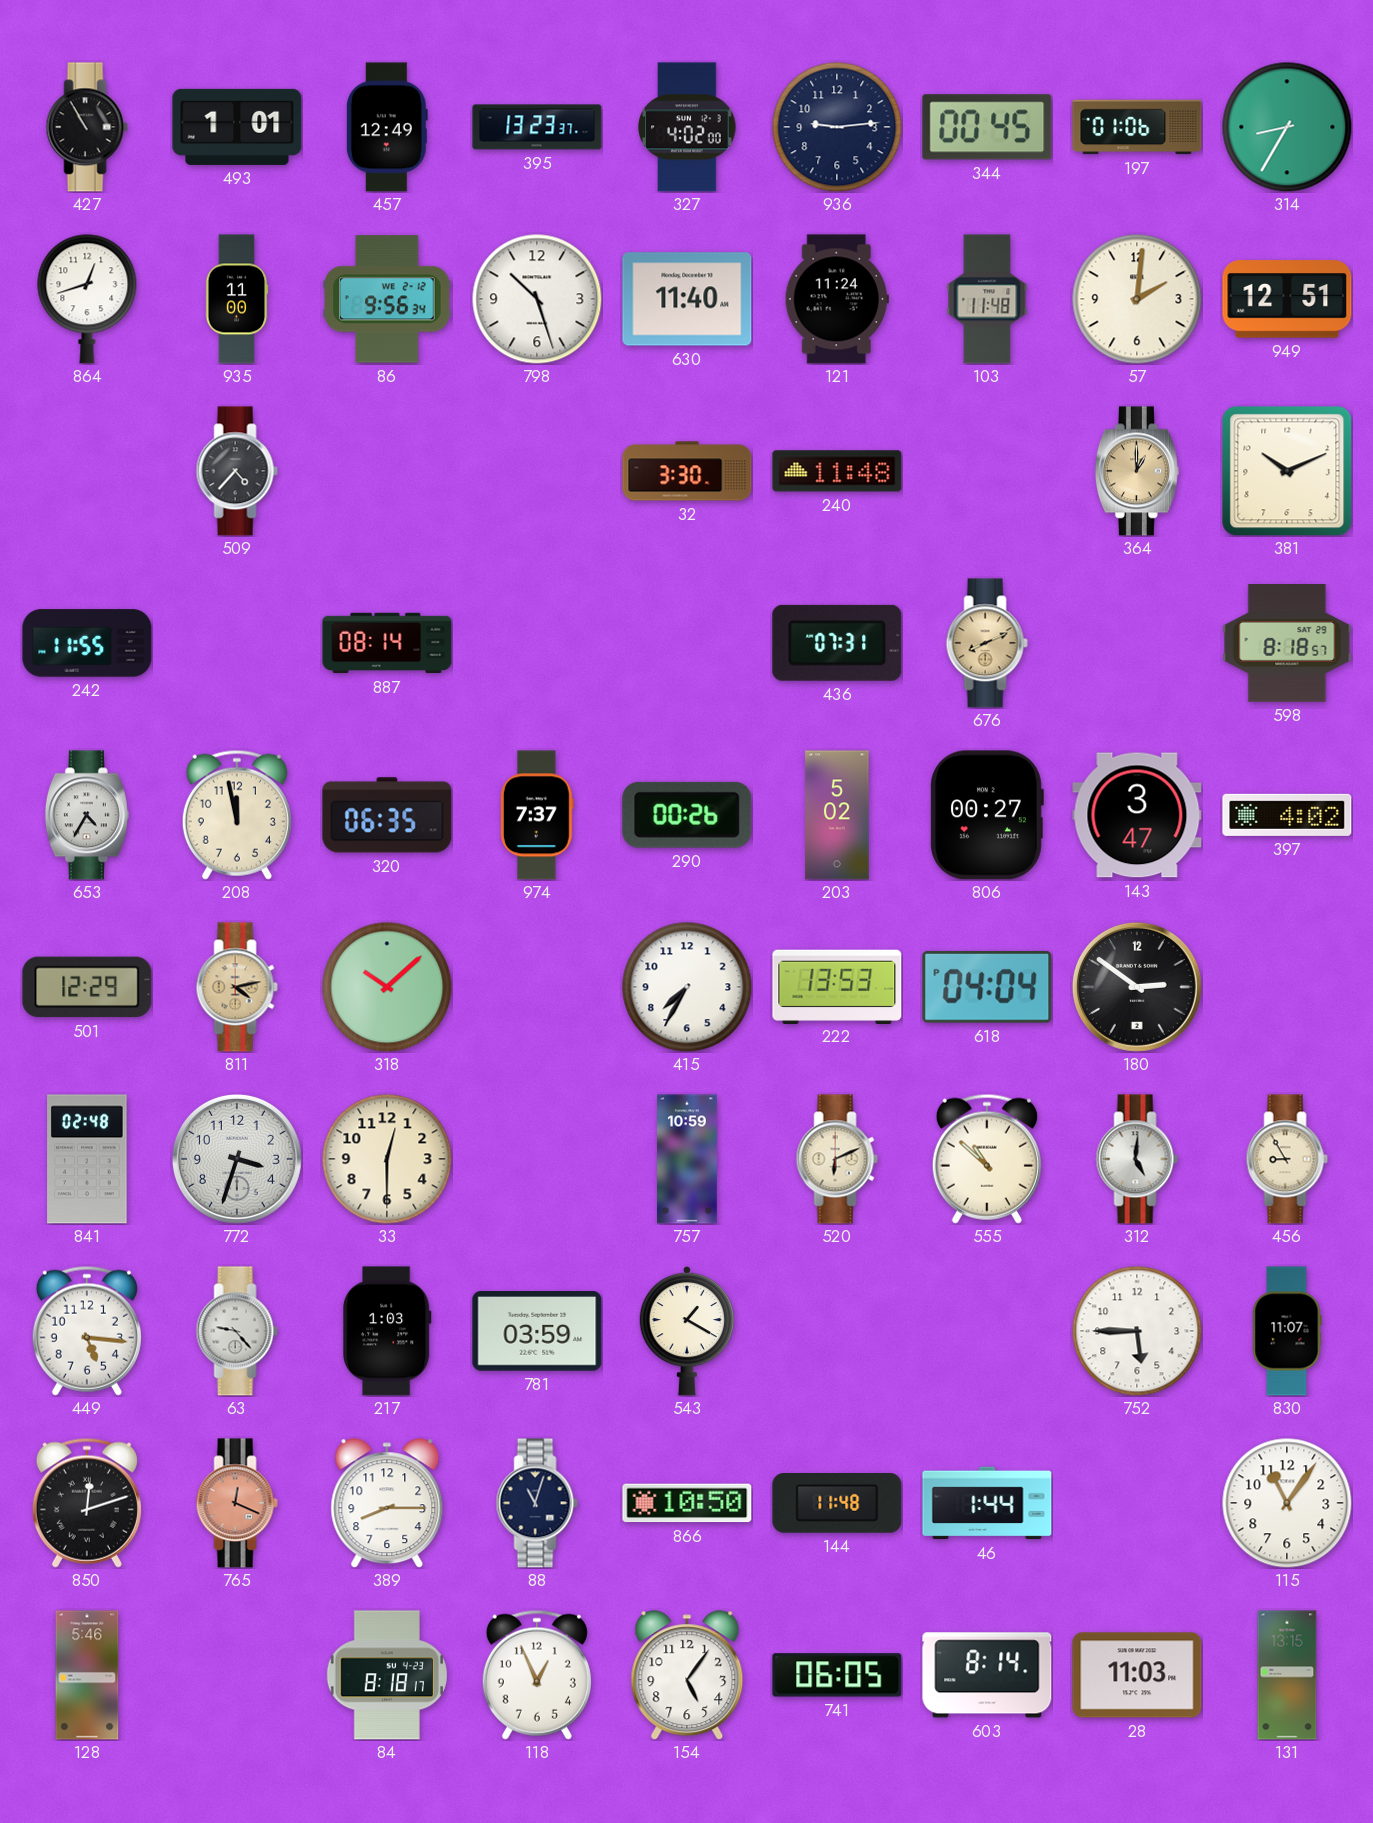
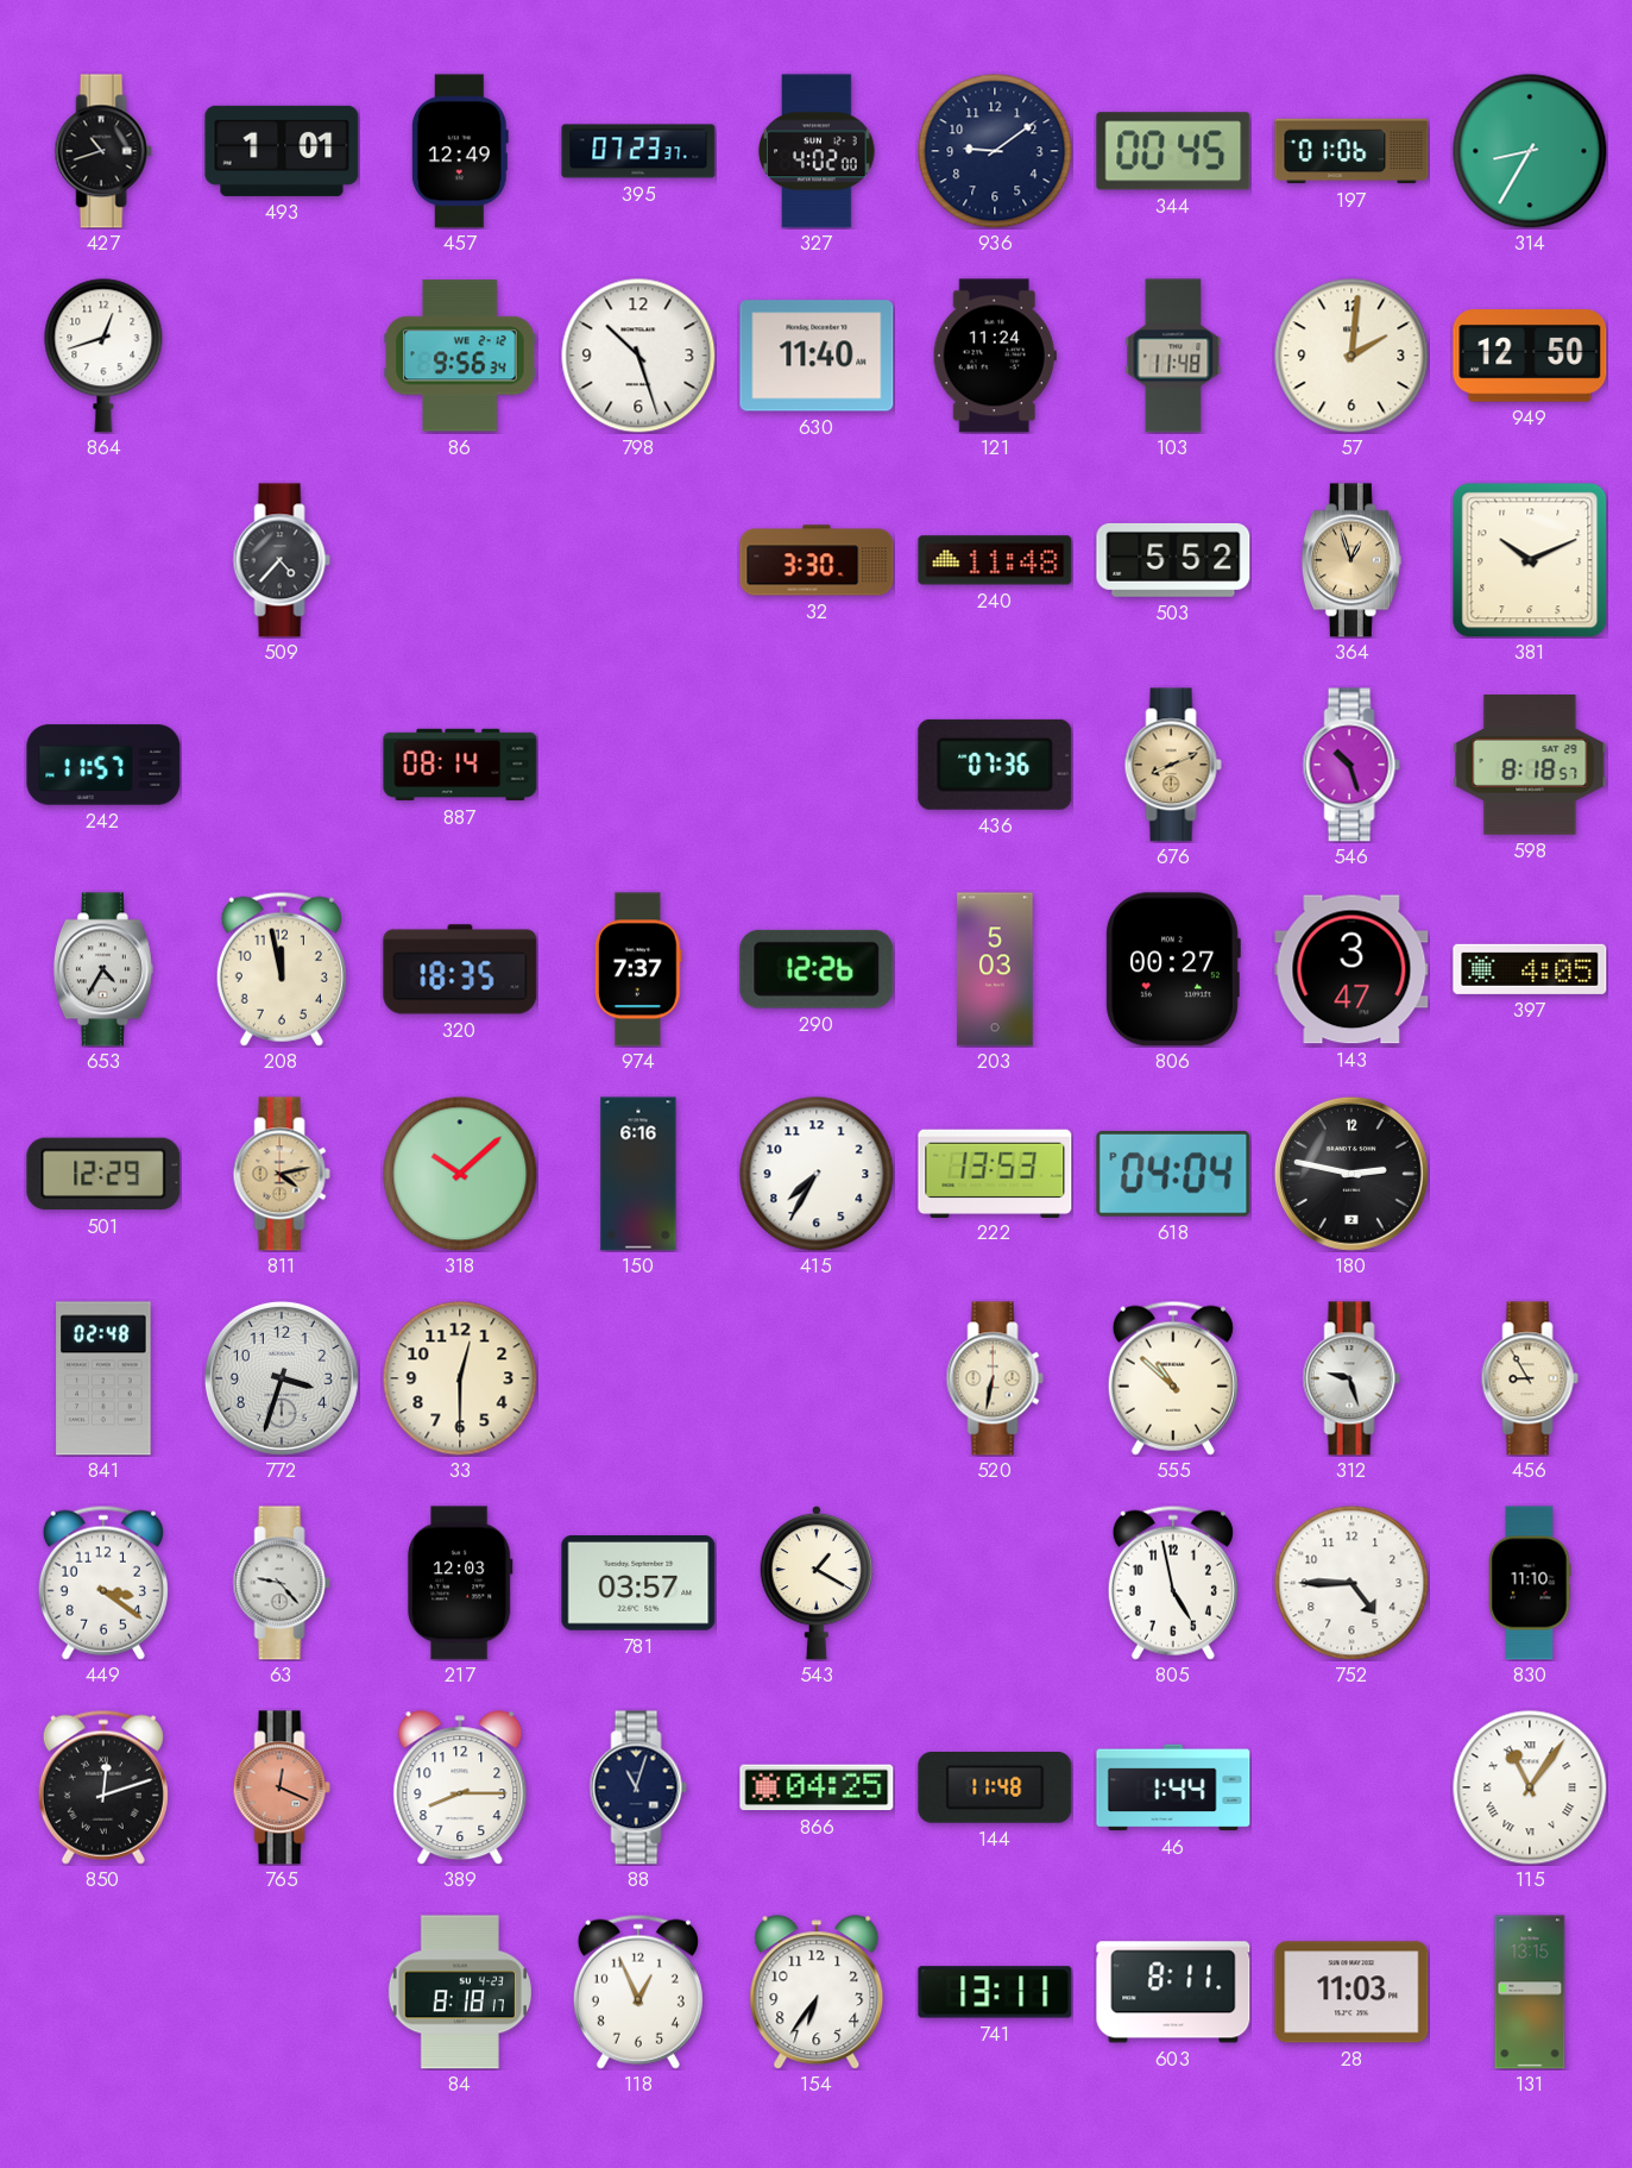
427: 10:55 -> 10:42
395: 13:23 -> 07:23
936: 9:14 -> 9:09
935: 11:00 -> none
949: 12:51 -> 12:50
503: none -> 5:52
364: 1:00 -> 12:57
242: 11:55 -> 11:57
436: 07:31 -> 07:36
546: none -> 10:27
320: 06:35 -> 18:35
290: 00:26 -> 12:26
203: 5:02 -> 5:03
397: 4:02 -> 4:05
150: none -> 6:16
180: 2:51 -> 2:47
757: 10:59 -> none
520: 6:11 -> 6:32
312: 5:01 -> 9:27
449: 5:16 -> 3:21
217: 1:03 -> 12:03
781: 03:59 -> 03:57
805: none -> 4:58
752: 5:45 -> 4:45
830: 11:07 -> 11:10
866: 10:50 -> 04:25
115 numerals: Arabic -> Roman
128: 5:46 -> none
154: 5:06 -> 6:36
741: 06:05 -> 13:11
603: 8:14 -> 8:11
